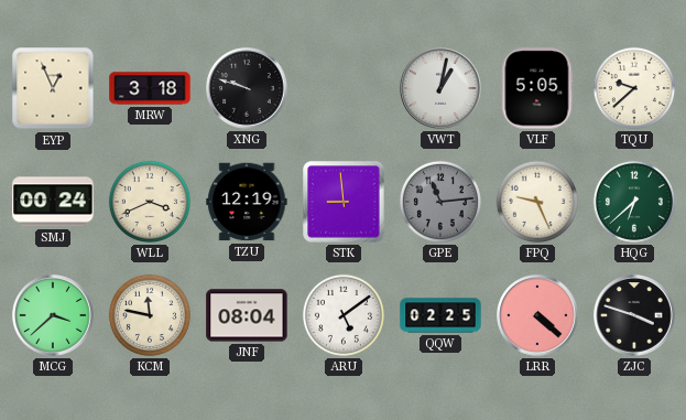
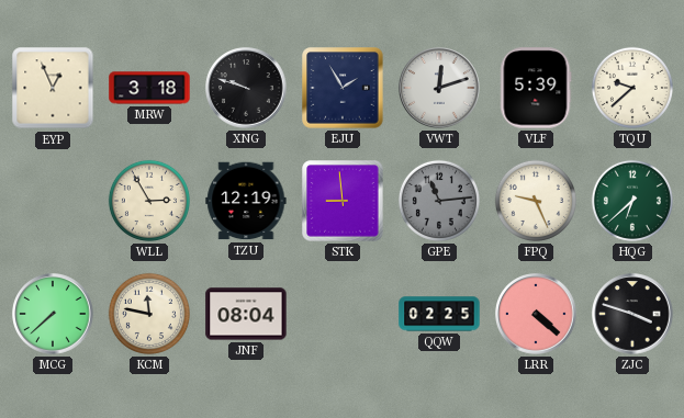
EJU: none -> 1:55
VWT: 1:02 -> 12:12
VLF: 5:05 -> 5:39
SMJ: 00:24 -> none
WLL: 3:41 -> 2:55
MCG: 3:38 -> 7:38
ARU: 5:09 -> none
